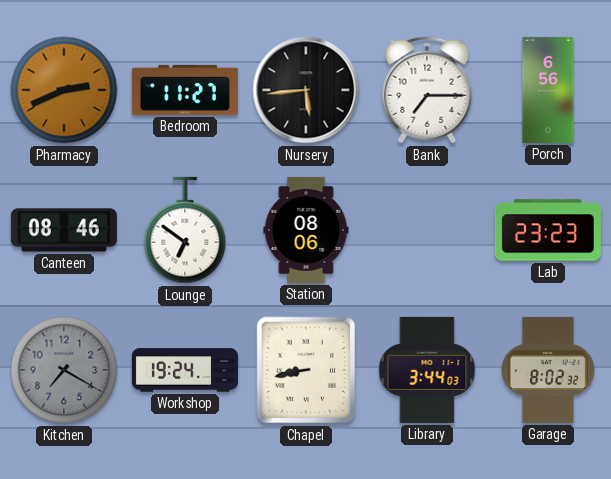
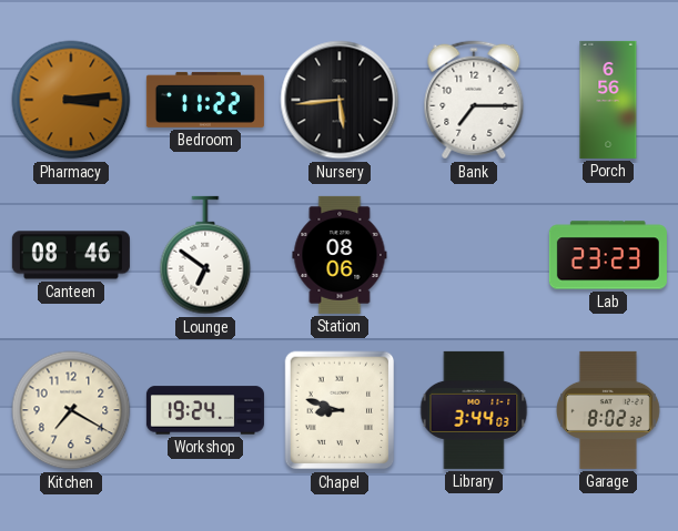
Pharmacy: 2:41 -> 3:14
Bedroom: 11:27 -> 11:22
Kitchen dial: grey -> cream
Chapel: 8:43 -> 8:48
